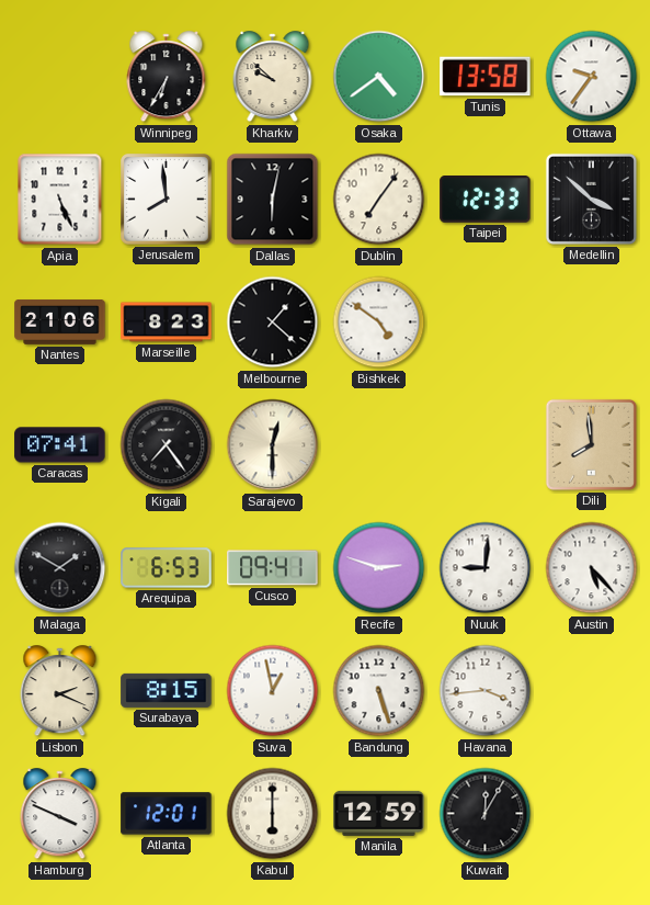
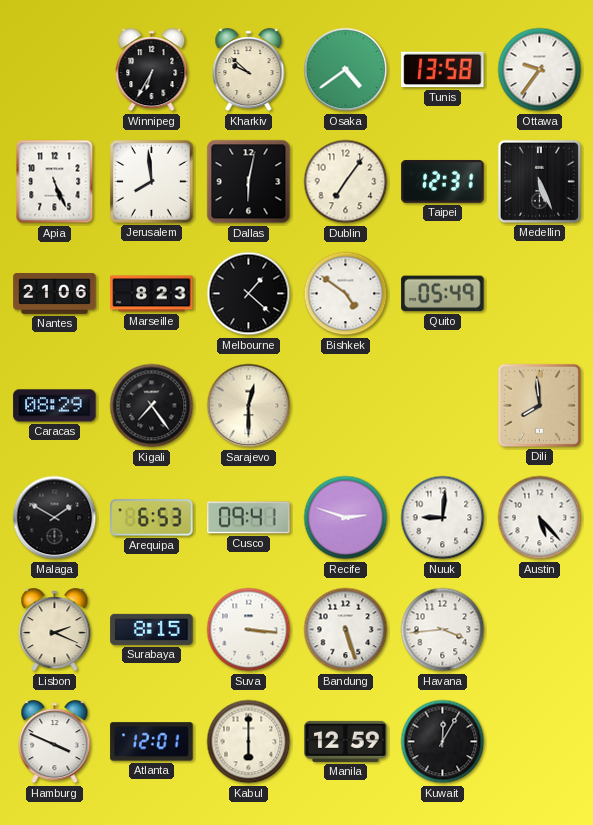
Taipei: 12:33 -> 12:31
Medellin: 3:52 -> 5:26
Quito: none -> 05:49
Caracas: 07:41 -> 08:29
Suva: 12:58 -> 3:16
